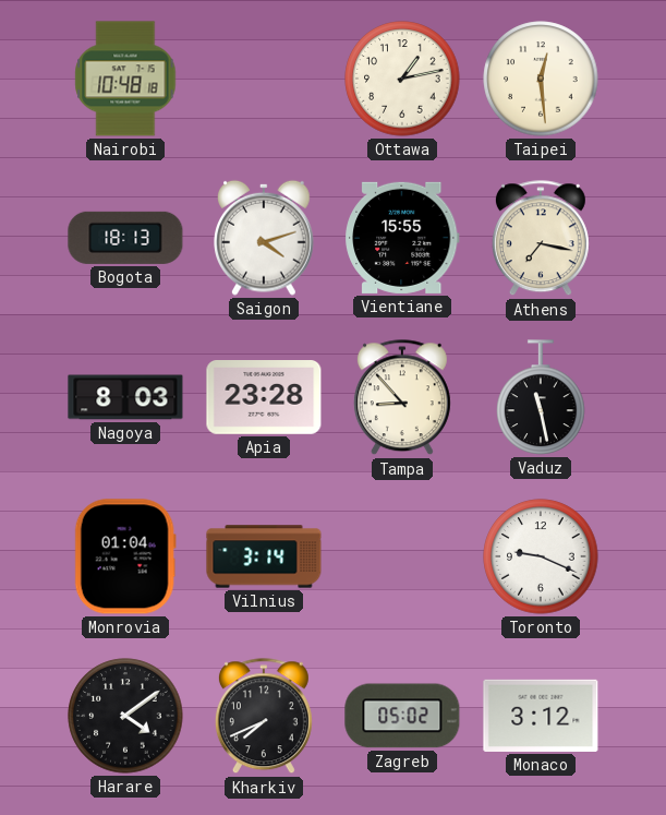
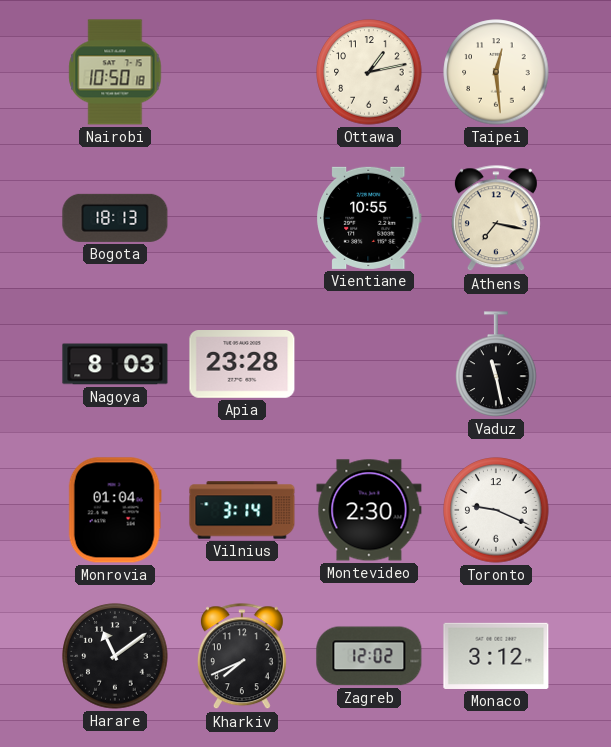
Nairobi: 10:48 -> 10:50
Saigon: 4:12 -> none
Vientiane: 15:55 -> 10:55
Tampa: 8:53 -> none
Montevideo: none -> 2:30
Harare: 4:09 -> 11:09
Zagreb: 05:02 -> 12:02
